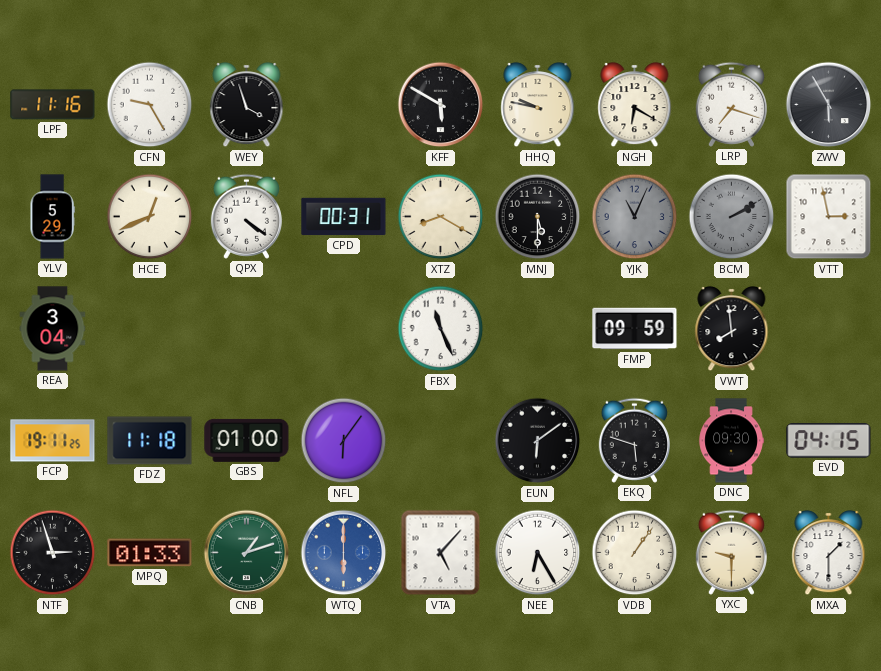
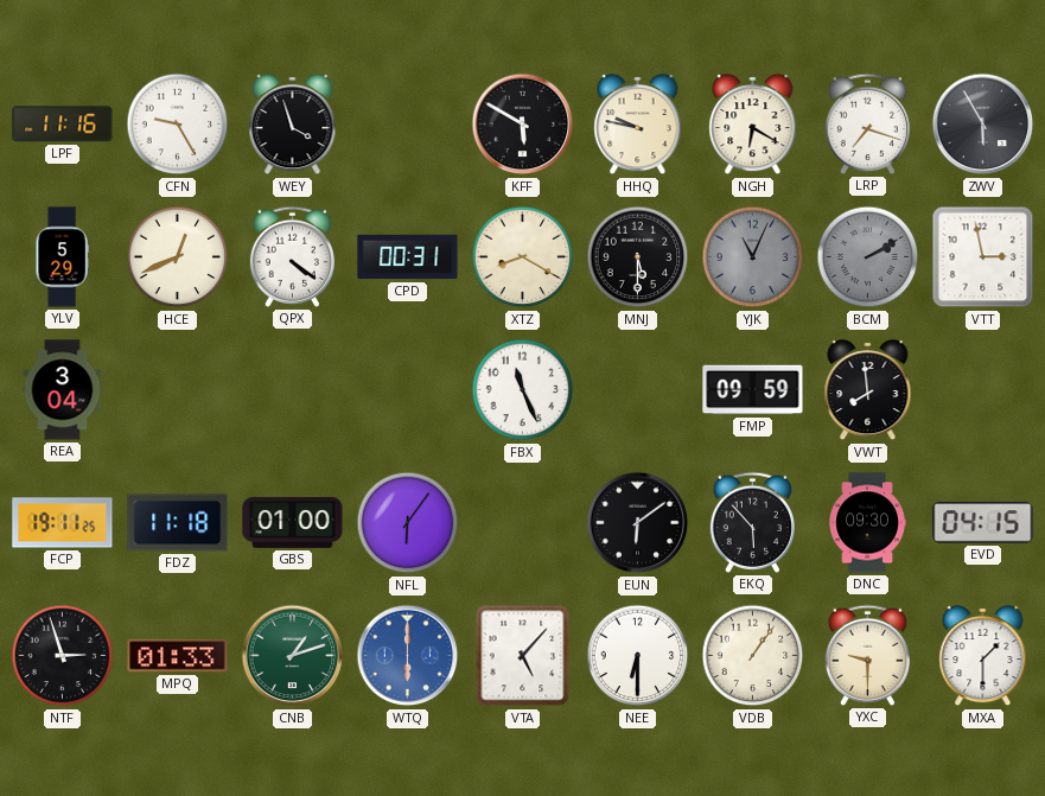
EKQ: 5:48 -> 5:53
NEE: 6:25 -> 6:30
